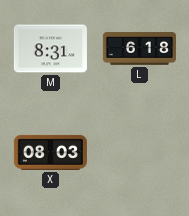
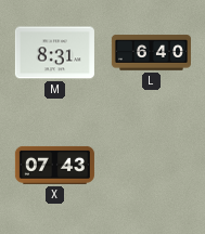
L: 6:18 -> 6:40
X: 08:03 -> 07:43
